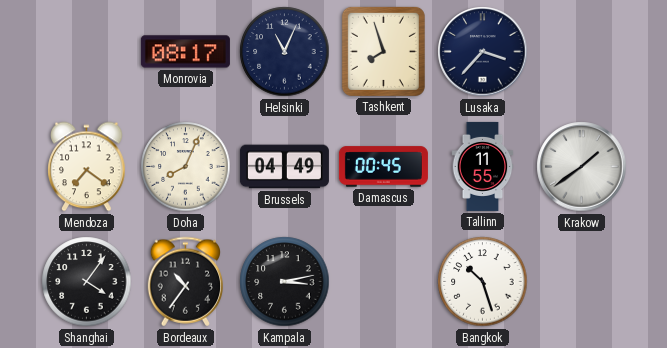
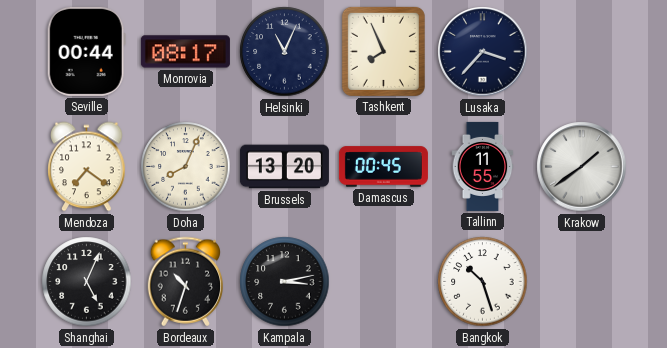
Seville: none -> 00:44
Tashkent: 7:57 -> 7:56
Brussels: 04:49 -> 13:20
Shanghai: 4:06 -> 5:04
Bordeaux: 10:36 -> 10:33
